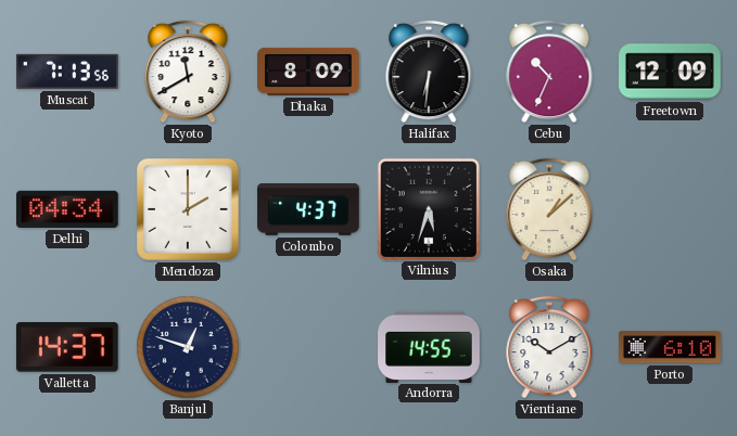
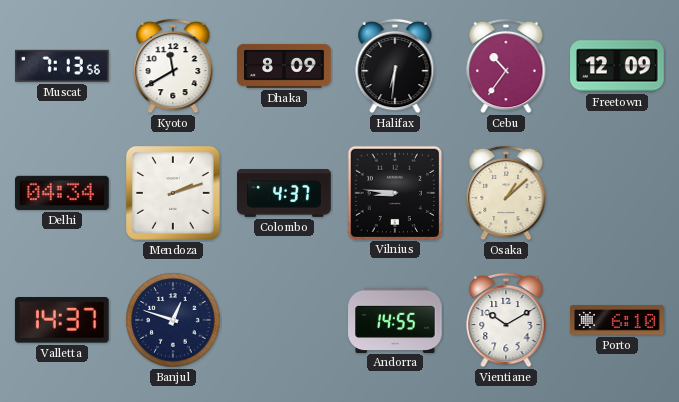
Cebu: 10:34 -> 10:36
Mendoza: 2:00 -> 2:12
Vilnius: 5:33 -> 8:46
